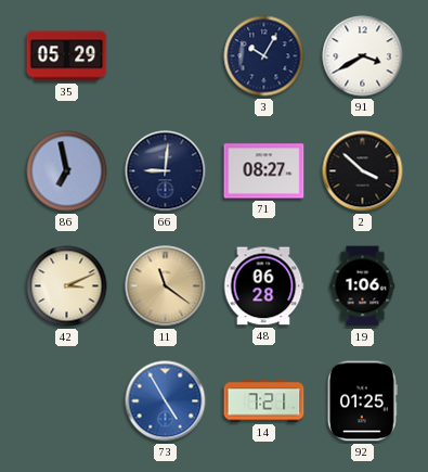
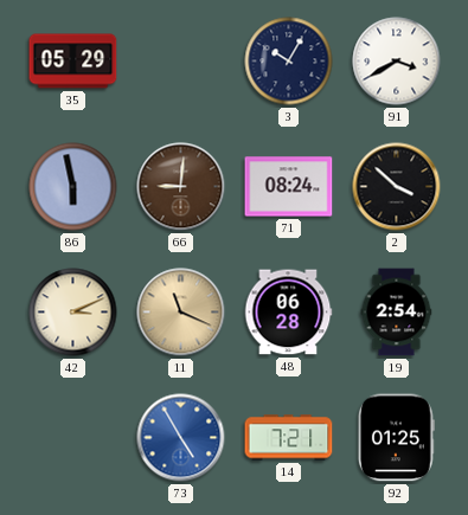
86: 6:58 -> 5:58
66 dial: navy -> brown
71: 08:27 -> 08:24
11: 11:21 -> 11:19
19: 1:06 -> 2:54
